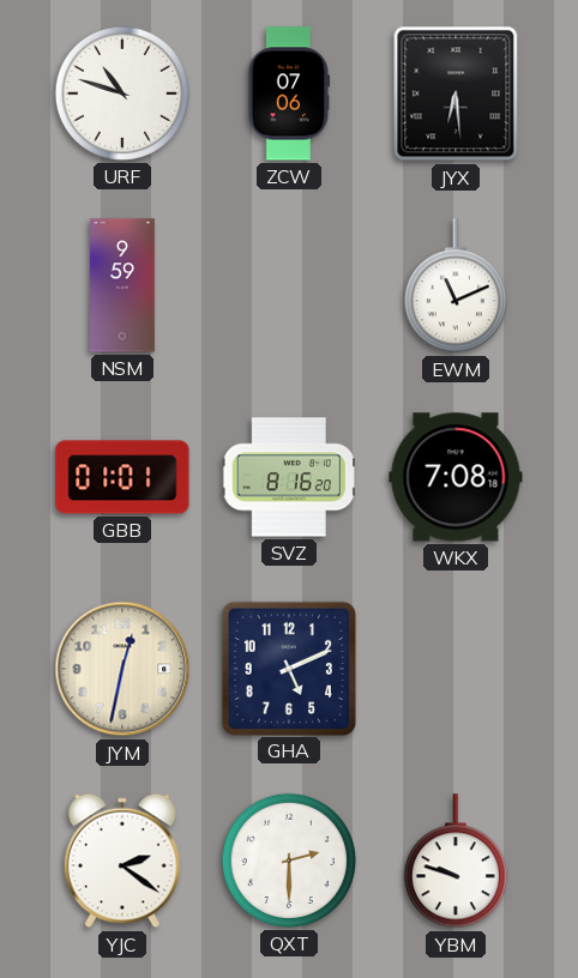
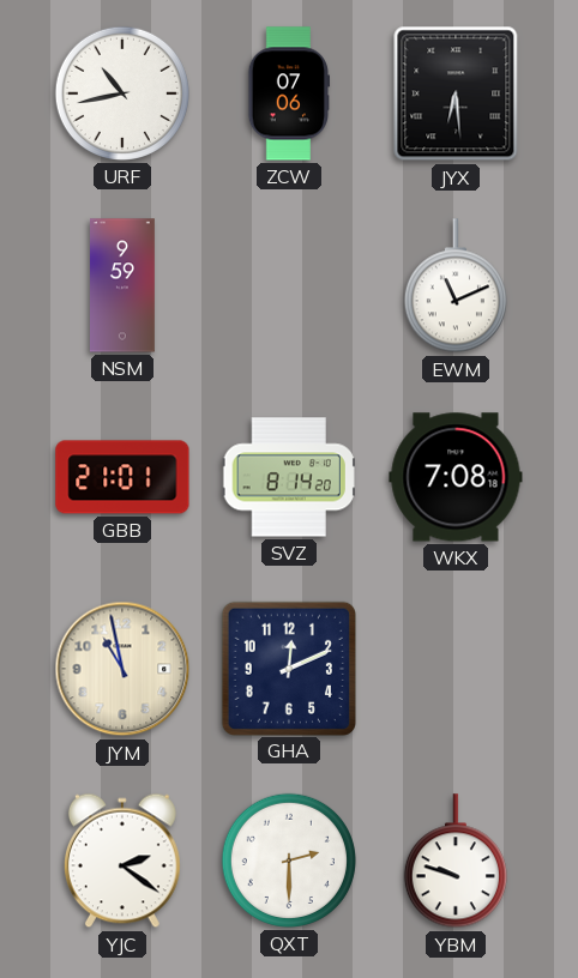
URF: 10:48 -> 10:43
GBB: 01:01 -> 21:01
SVZ: 8:16 -> 8:14
JYM: 12:32 -> 10:58
GHA: 5:11 -> 12:11
